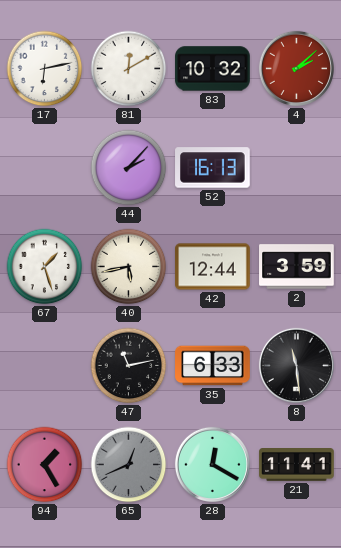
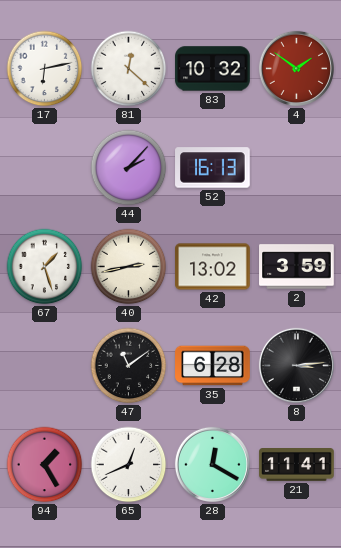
81: 12:10 -> 12:22
4: 2:08 -> 1:51
40: 5:43 -> 2:43
42: 12:44 -> 13:02
47: 11:13 -> 11:09
35: 6:33 -> 6:28
8: 11:29 -> 3:14
65 dial: grey -> white
